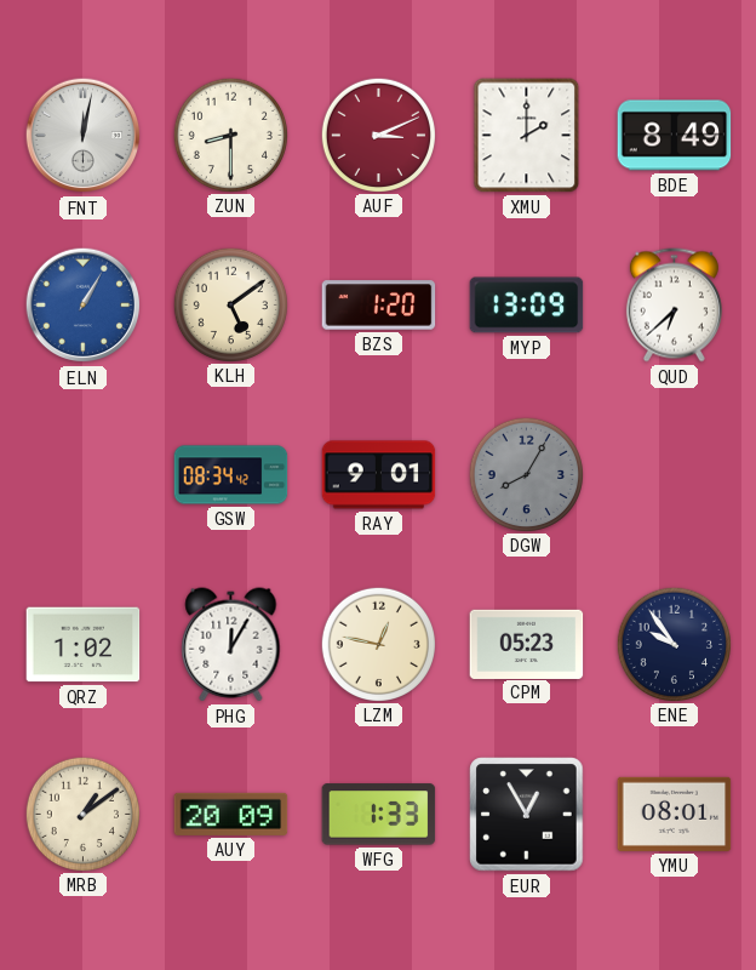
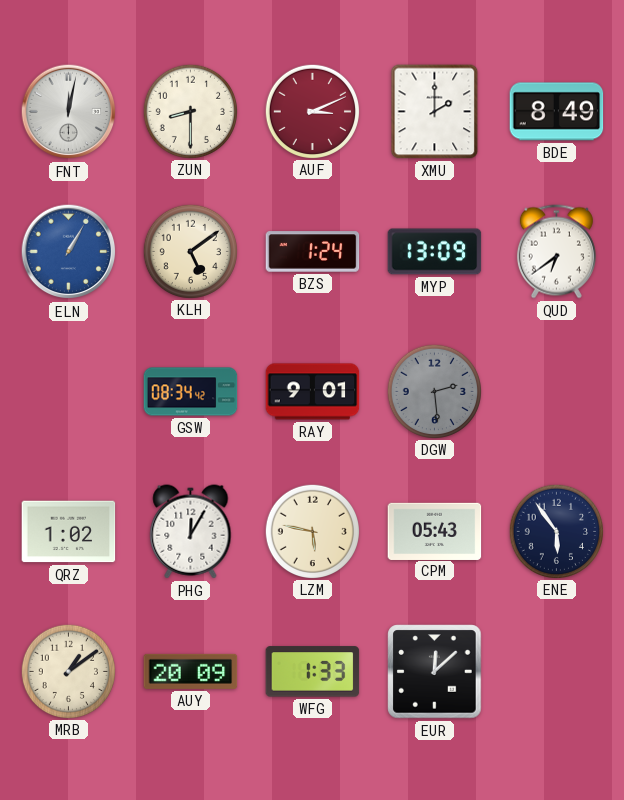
BZS: 1:20 -> 1:24
QUD: 6:38 -> 6:39
DGW: 8:05 -> 2:29
LZM: 12:47 -> 5:47
CPM: 05:23 -> 05:43
ENE: 9:54 -> 5:54
EUR: 12:55 -> 12:08
YMU: 08:01 -> none
